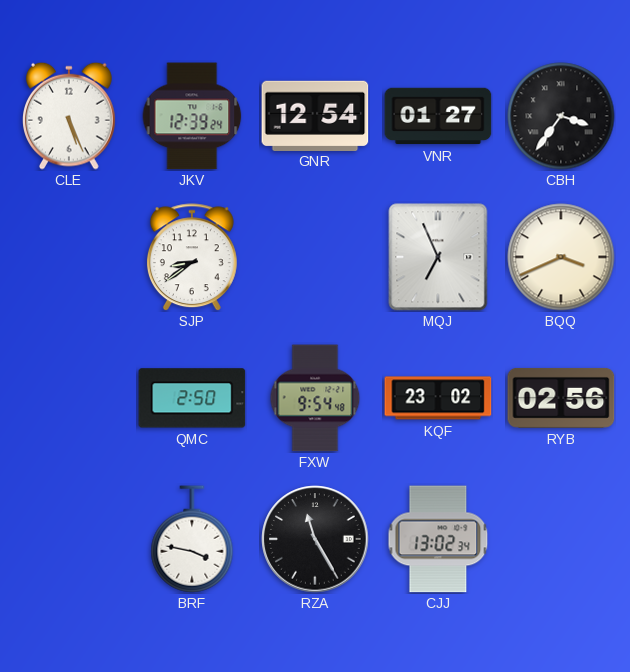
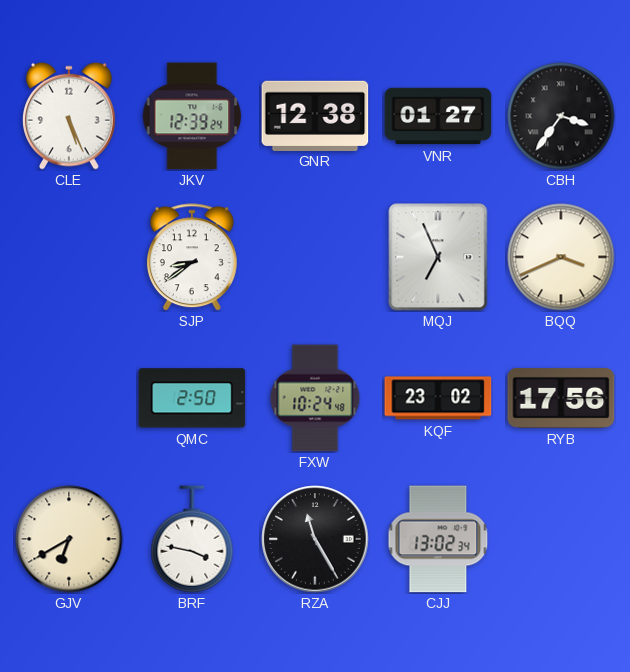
GNR: 12:54 -> 12:38
FXW: 9:54 -> 10:24
RYB: 02:56 -> 17:56
GJV: none -> 6:40
